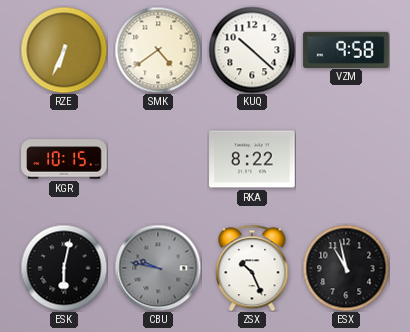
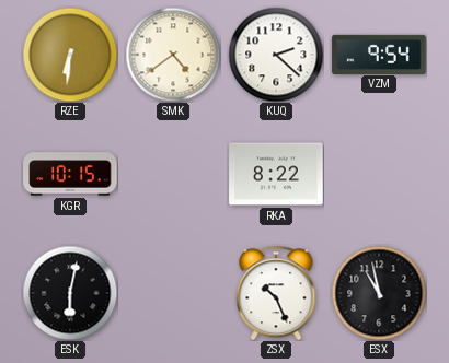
RZE: 6:34 -> 6:31
KUQ: 10:22 -> 2:22
VZM: 9:58 -> 9:54
CBU: 9:47 -> none
